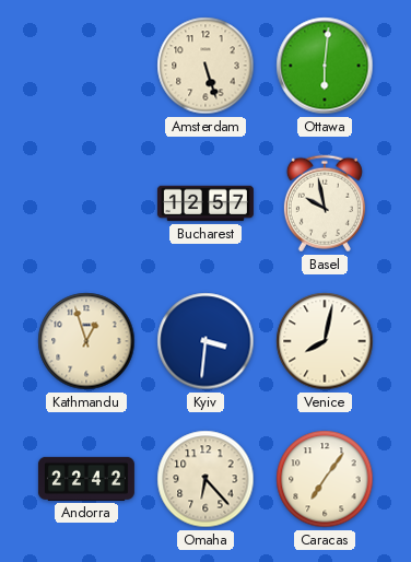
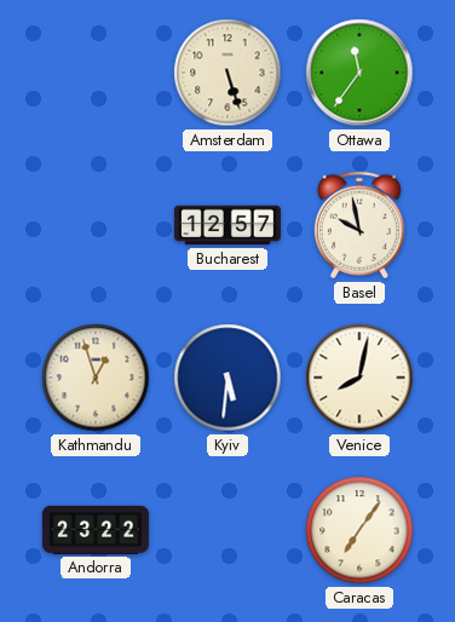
Ottawa: 6:01 -> 11:36
Kyiv: 3:31 -> 5:31
Andorra: 22:42 -> 23:22
Omaha: 6:23 -> none
